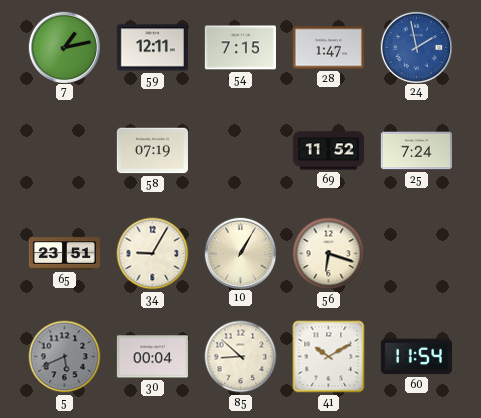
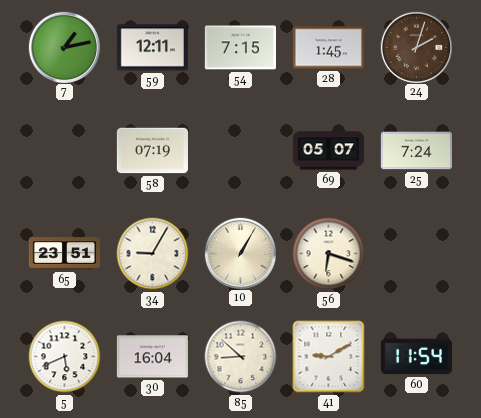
28: 1:47 -> 1:45
24: 1:58 -> 2:03
24 dial: blue -> brown
69: 11:52 -> 05:07
5 dial: grey -> white
30: 00:04 -> 16:04
41: 10:10 -> 9:10
